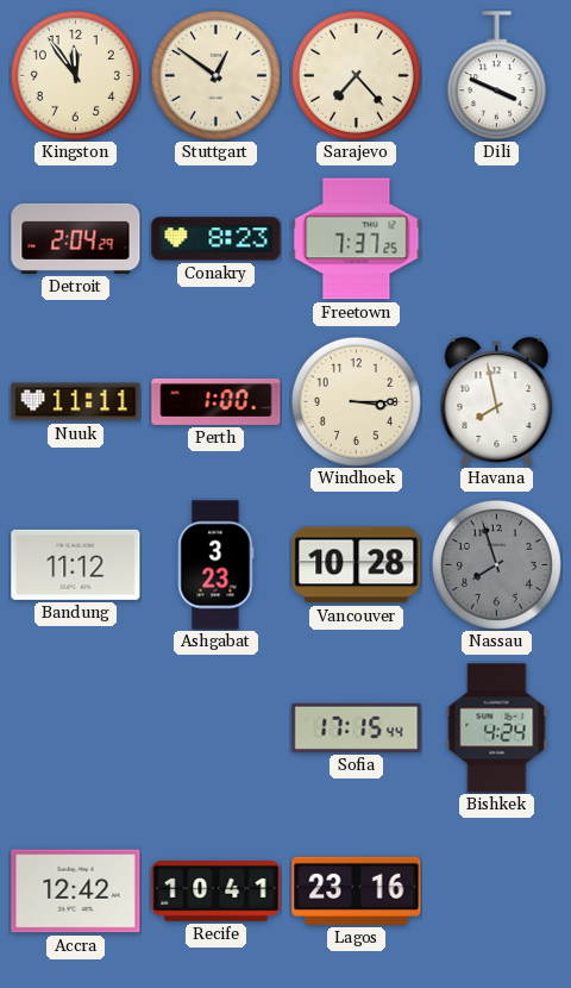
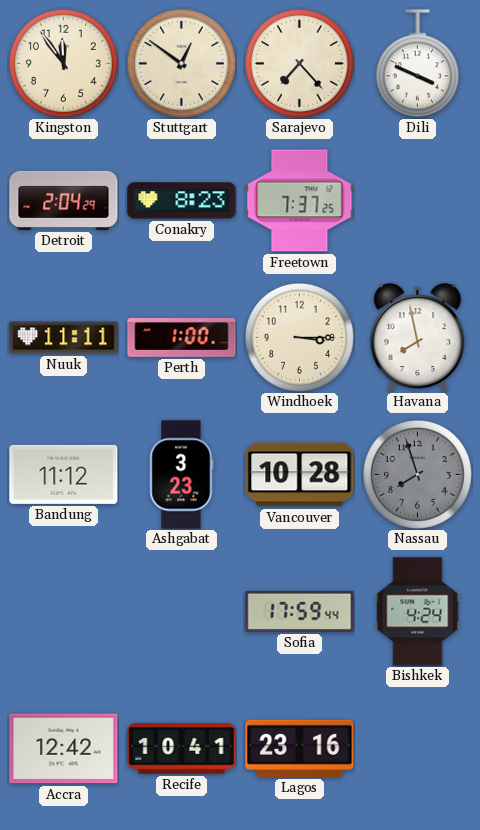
Sofia: 17:15 -> 17:59
